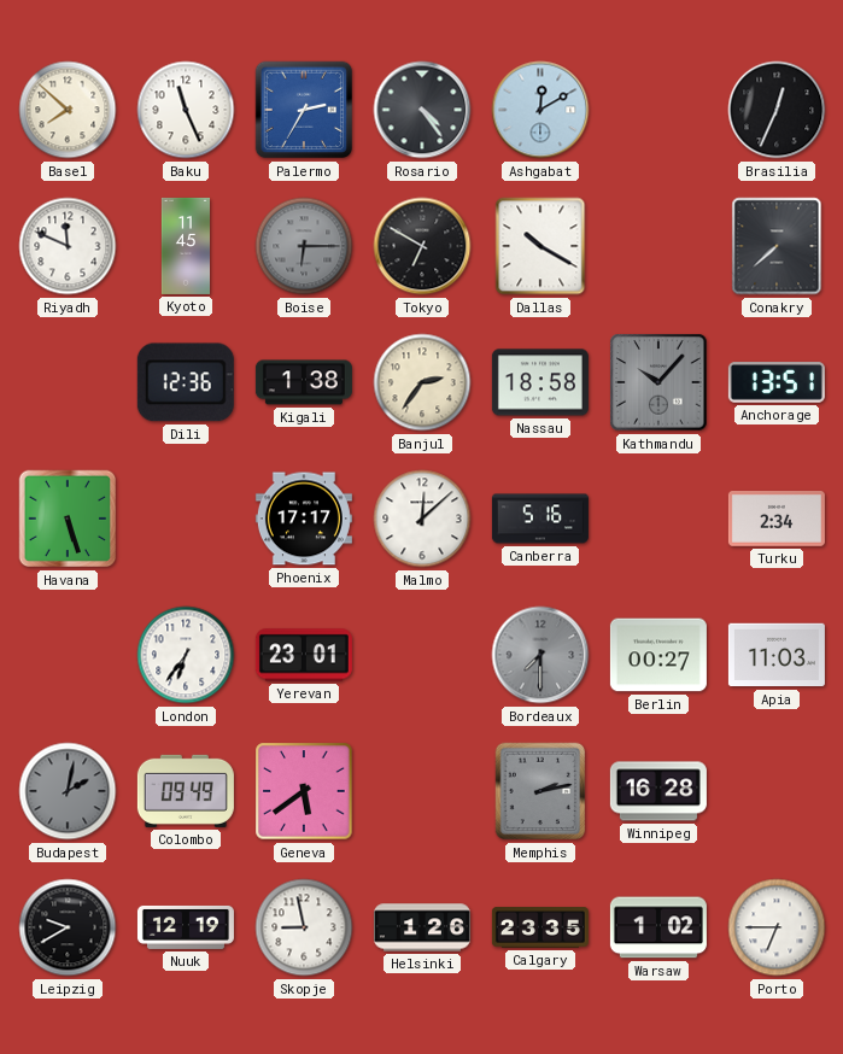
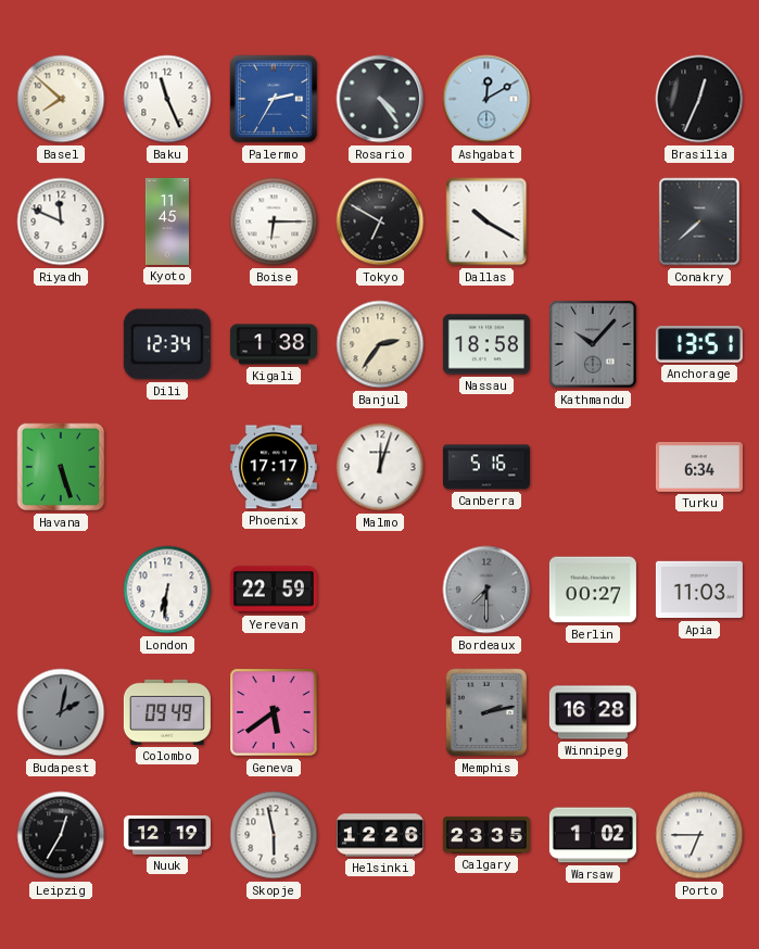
Boise dial: grey -> white
Dili: 12:36 -> 12:34
Malmo: 12:08 -> 12:03
Turku: 2:34 -> 6:34
London: 6:36 -> 6:31
Yerevan: 23:01 -> 22:59
Leipzig: 9:40 -> 12:35
Skopje: 8:58 -> 5:58
Helsinki: 1:26 -> 12:26
